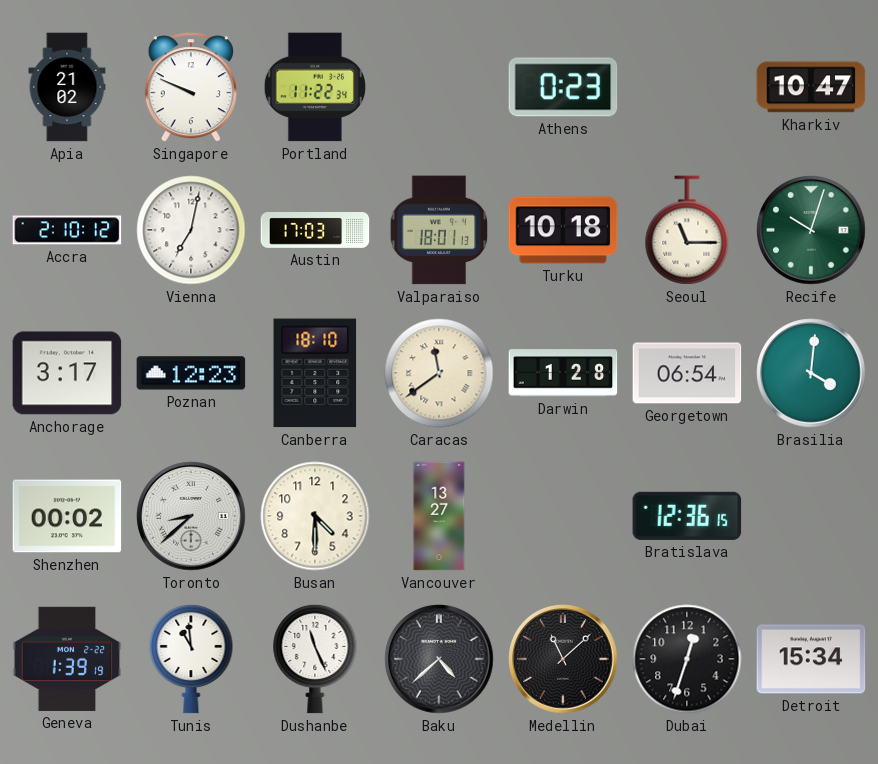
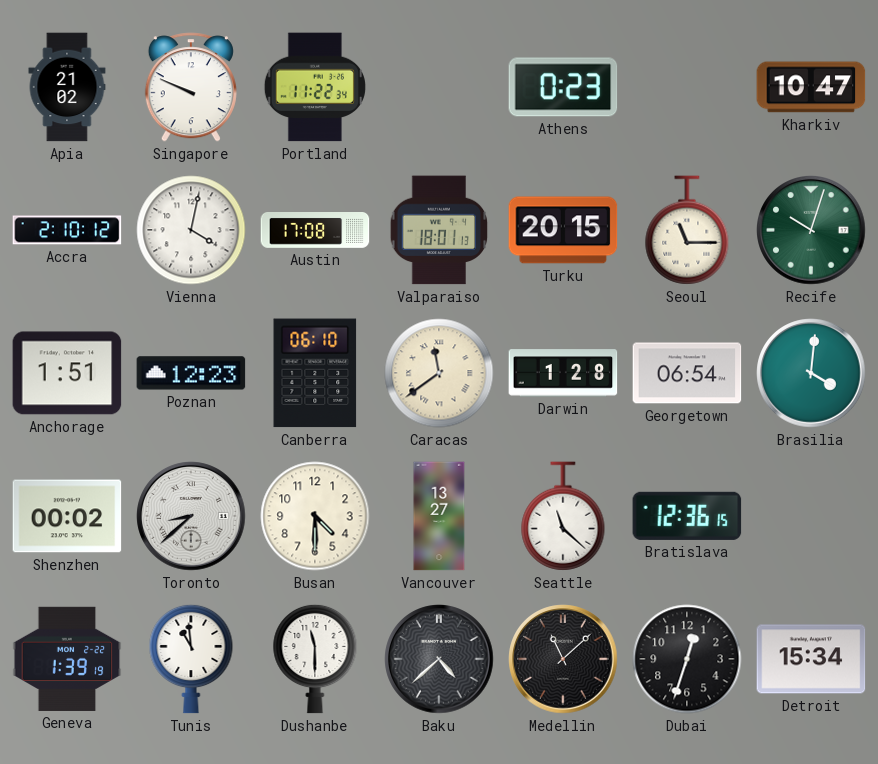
Vienna: 7:02 -> 4:02
Austin: 17:03 -> 17:08
Turku: 10:18 -> 20:15
Anchorage: 3:17 -> 1:51
Canberra: 18:10 -> 06:10
Seattle: none -> 11:22
Dushanbe: 11:26 -> 11:30
